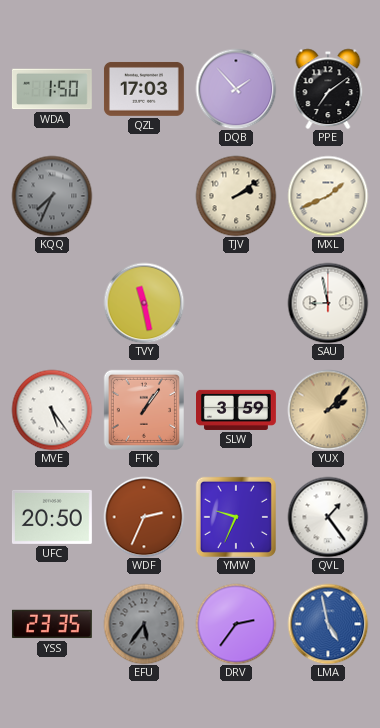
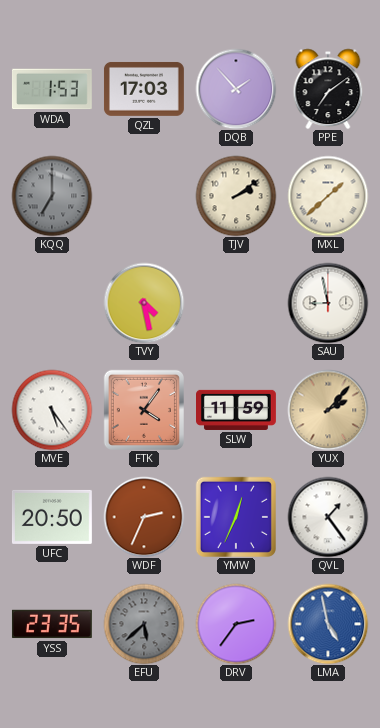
WDA: 1:50 -> 1:53
KQQ: 7:34 -> 7:00
MXL: 1:41 -> 1:38
TVY: 11:28 -> 4:28
FTK: 1:06 -> 4:06
SLW: 3:59 -> 11:59
YMW: 9:34 -> 12:34
EFU: 5:36 -> 5:38
